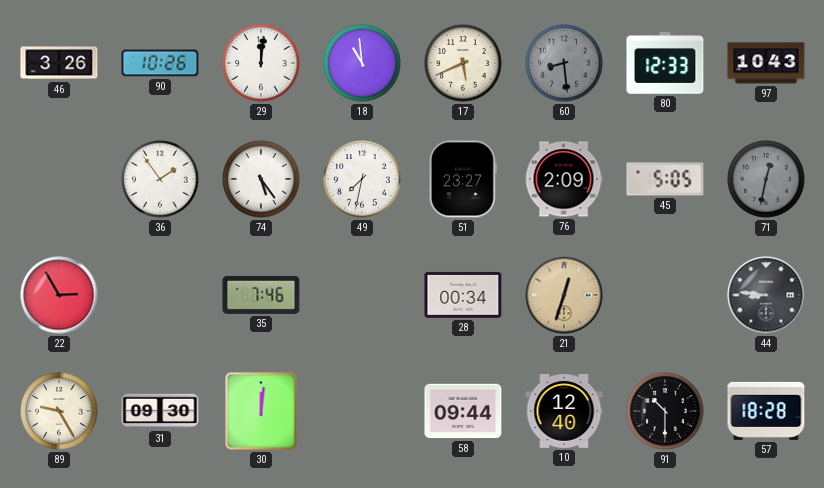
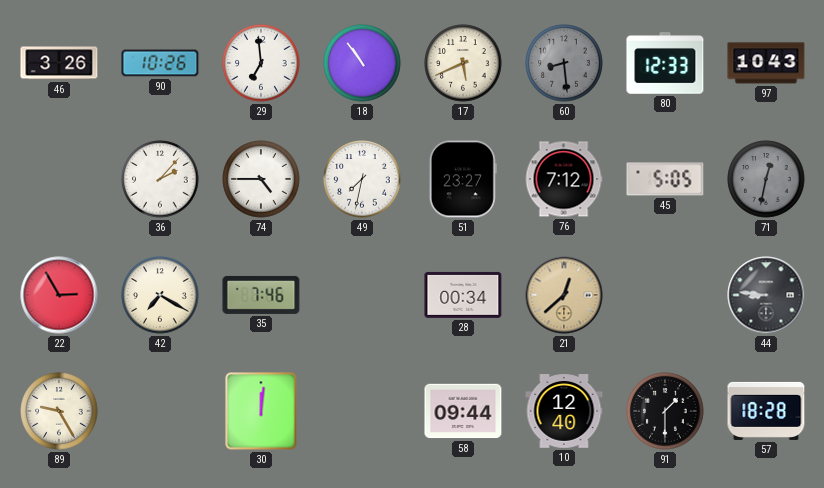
29: 12:01 -> 6:59
18: 10:59 -> 10:54
36: 1:54 -> 2:07
74: 5:24 -> 4:45
76: 2:09 -> 7:12
42: none -> 7:20
21: 12:33 -> 12:38
31: 09:30 -> none
91: 10:30 -> 1:30
